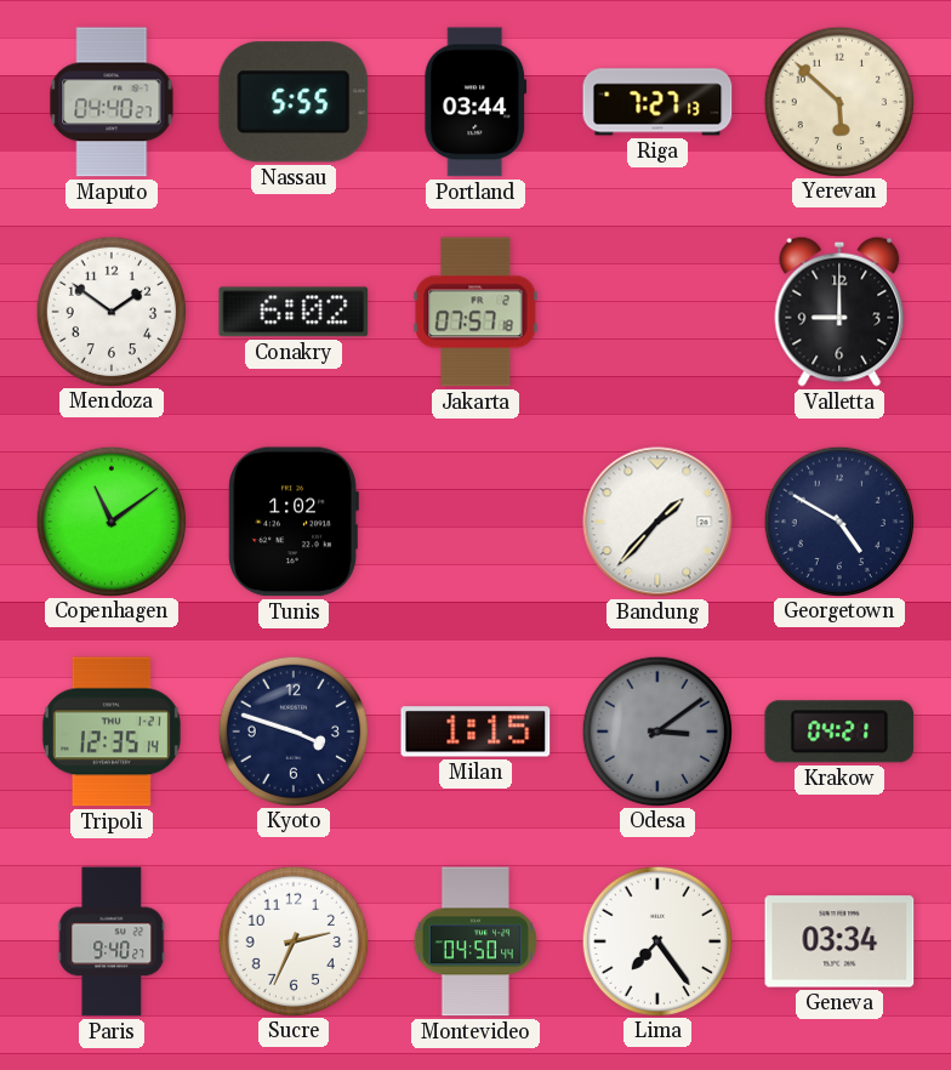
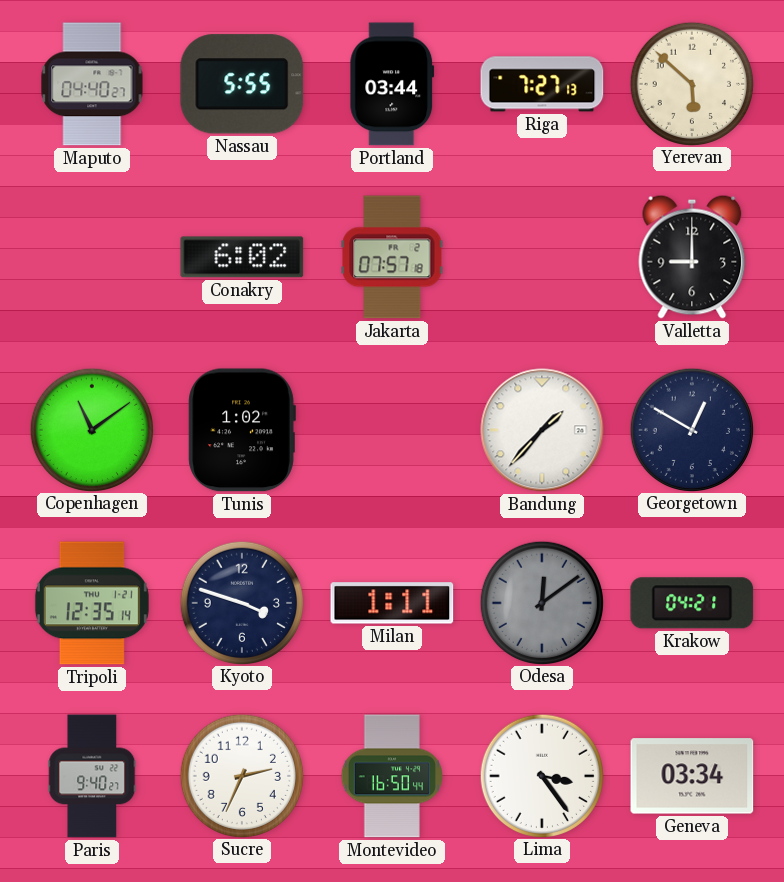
Mendoza: 1:51 -> none
Georgetown: 4:50 -> 12:50
Milan: 1:15 -> 1:11
Odesa: 3:09 -> 12:09
Montevideo: 04:50 -> 16:50
Lima: 7:24 -> 3:24
